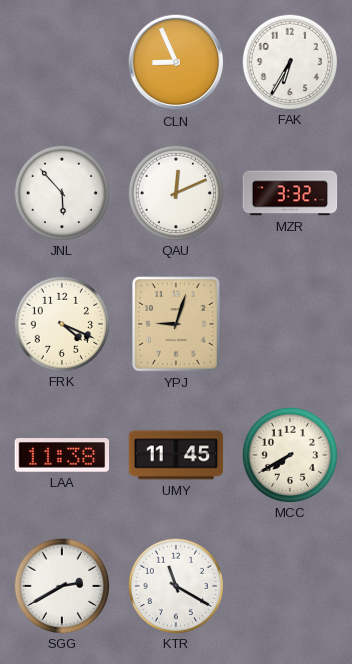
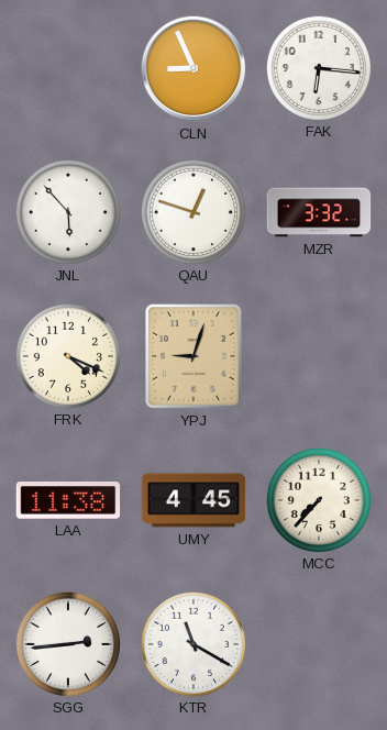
FAK: 6:35 -> 6:16
QAU: 12:11 -> 12:48
UMY: 11:45 -> 4:45
MCC: 7:40 -> 7:37
SGG: 2:40 -> 2:44
